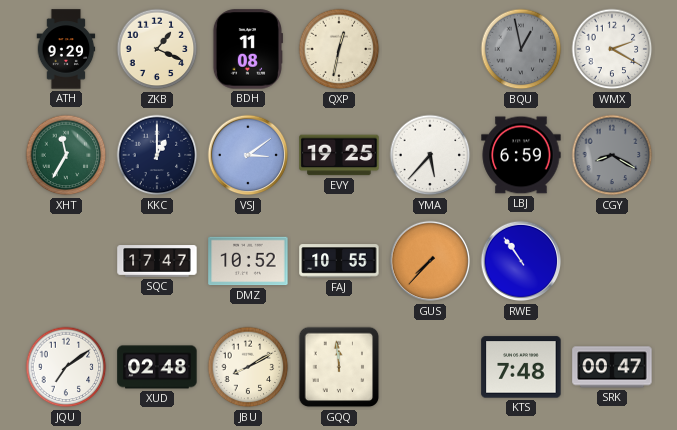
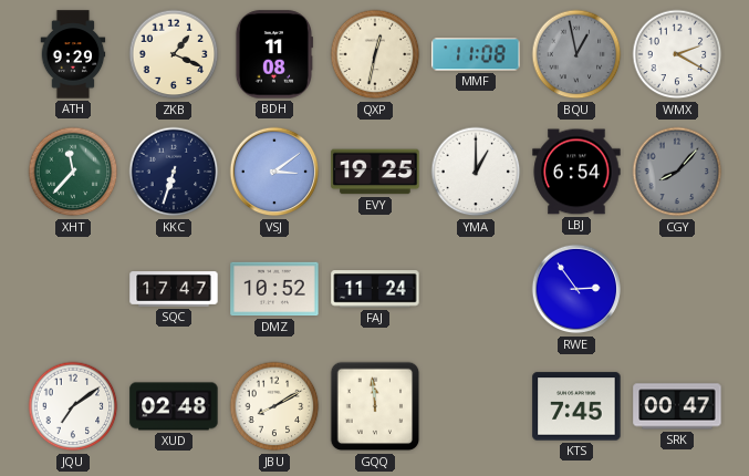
MMF: none -> 11:08
XHT: 11:35 -> 11:37
KKC: 1:00 -> 6:33
YMA: 5:37 -> 1:00
LBJ: 6:59 -> 6:54
CGY: 8:20 -> 8:07
FAJ: 10:55 -> 11:24
GUS: 7:37 -> none
RWE: 10:54 -> 2:54
KTS: 7:48 -> 7:45
